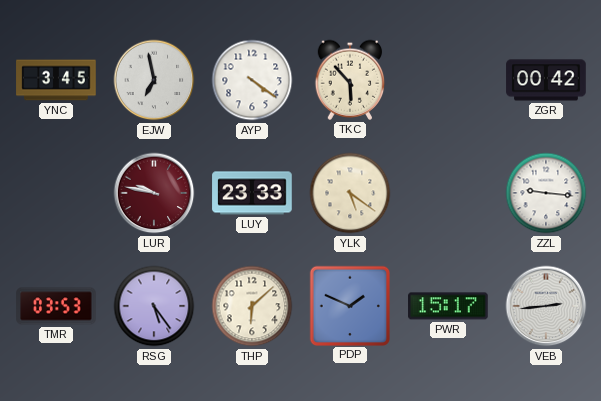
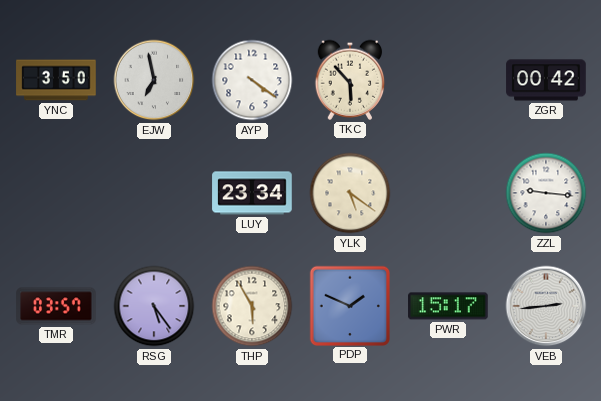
YNC: 3:45 -> 3:50
LUR: 9:47 -> none
LUY: 23:33 -> 23:34
TMR: 03:53 -> 03:57
THP: 6:08 -> 5:55
